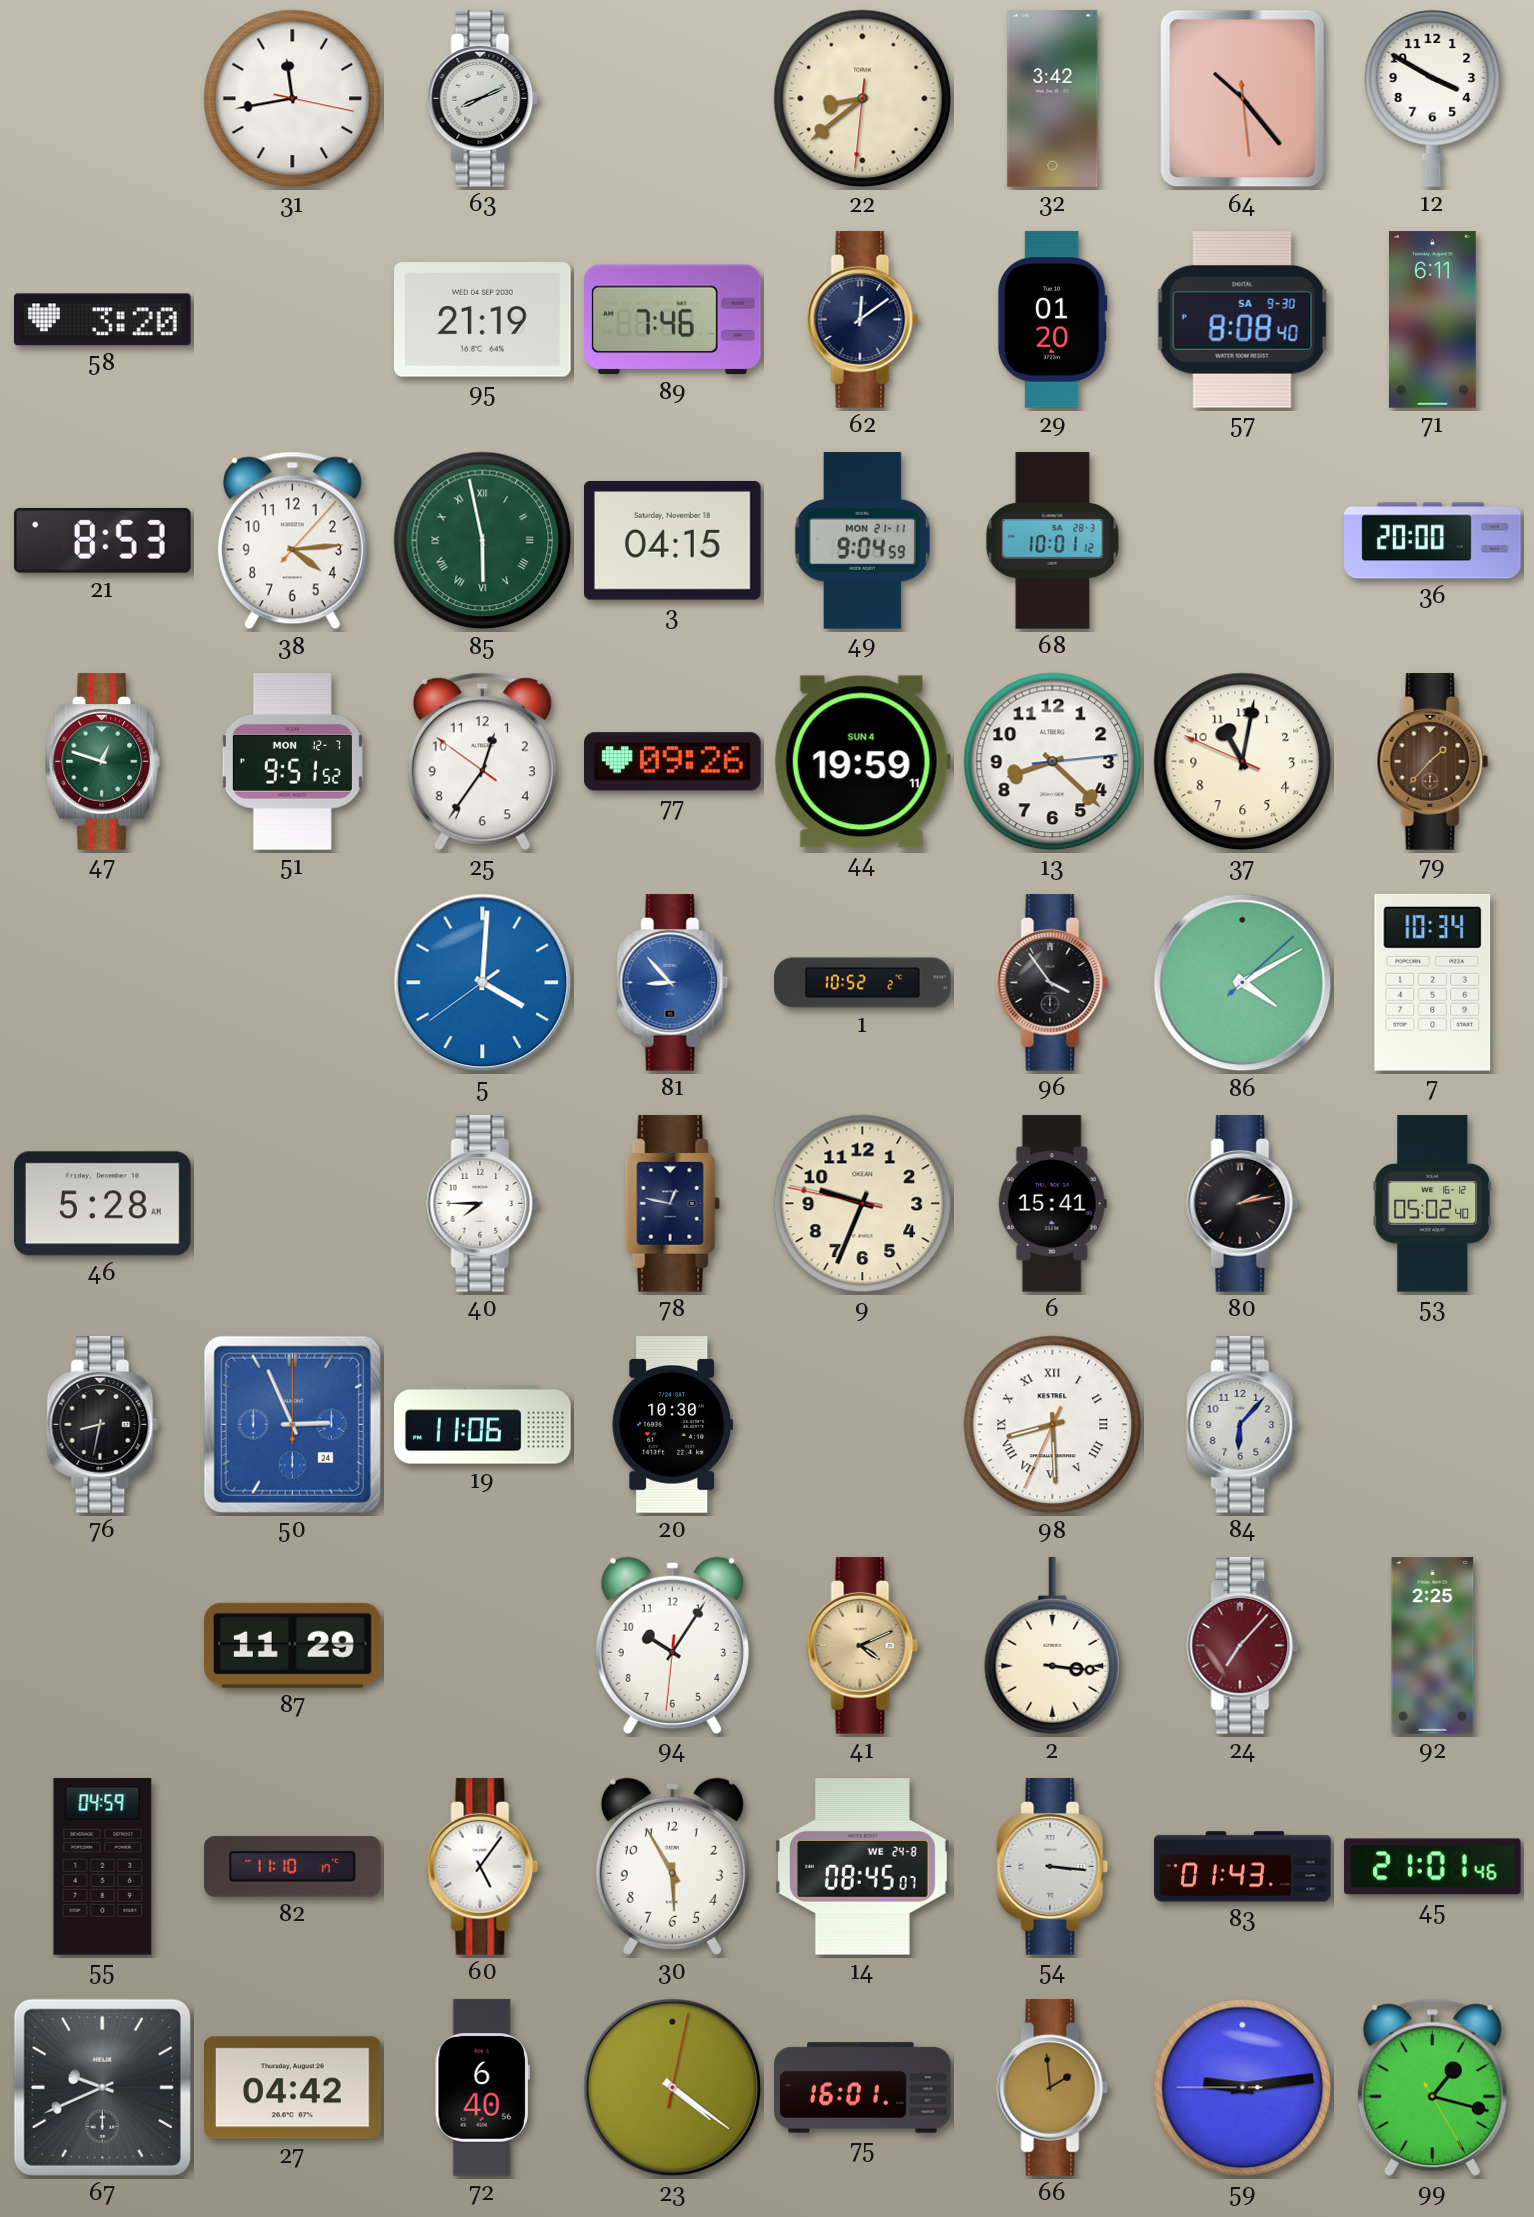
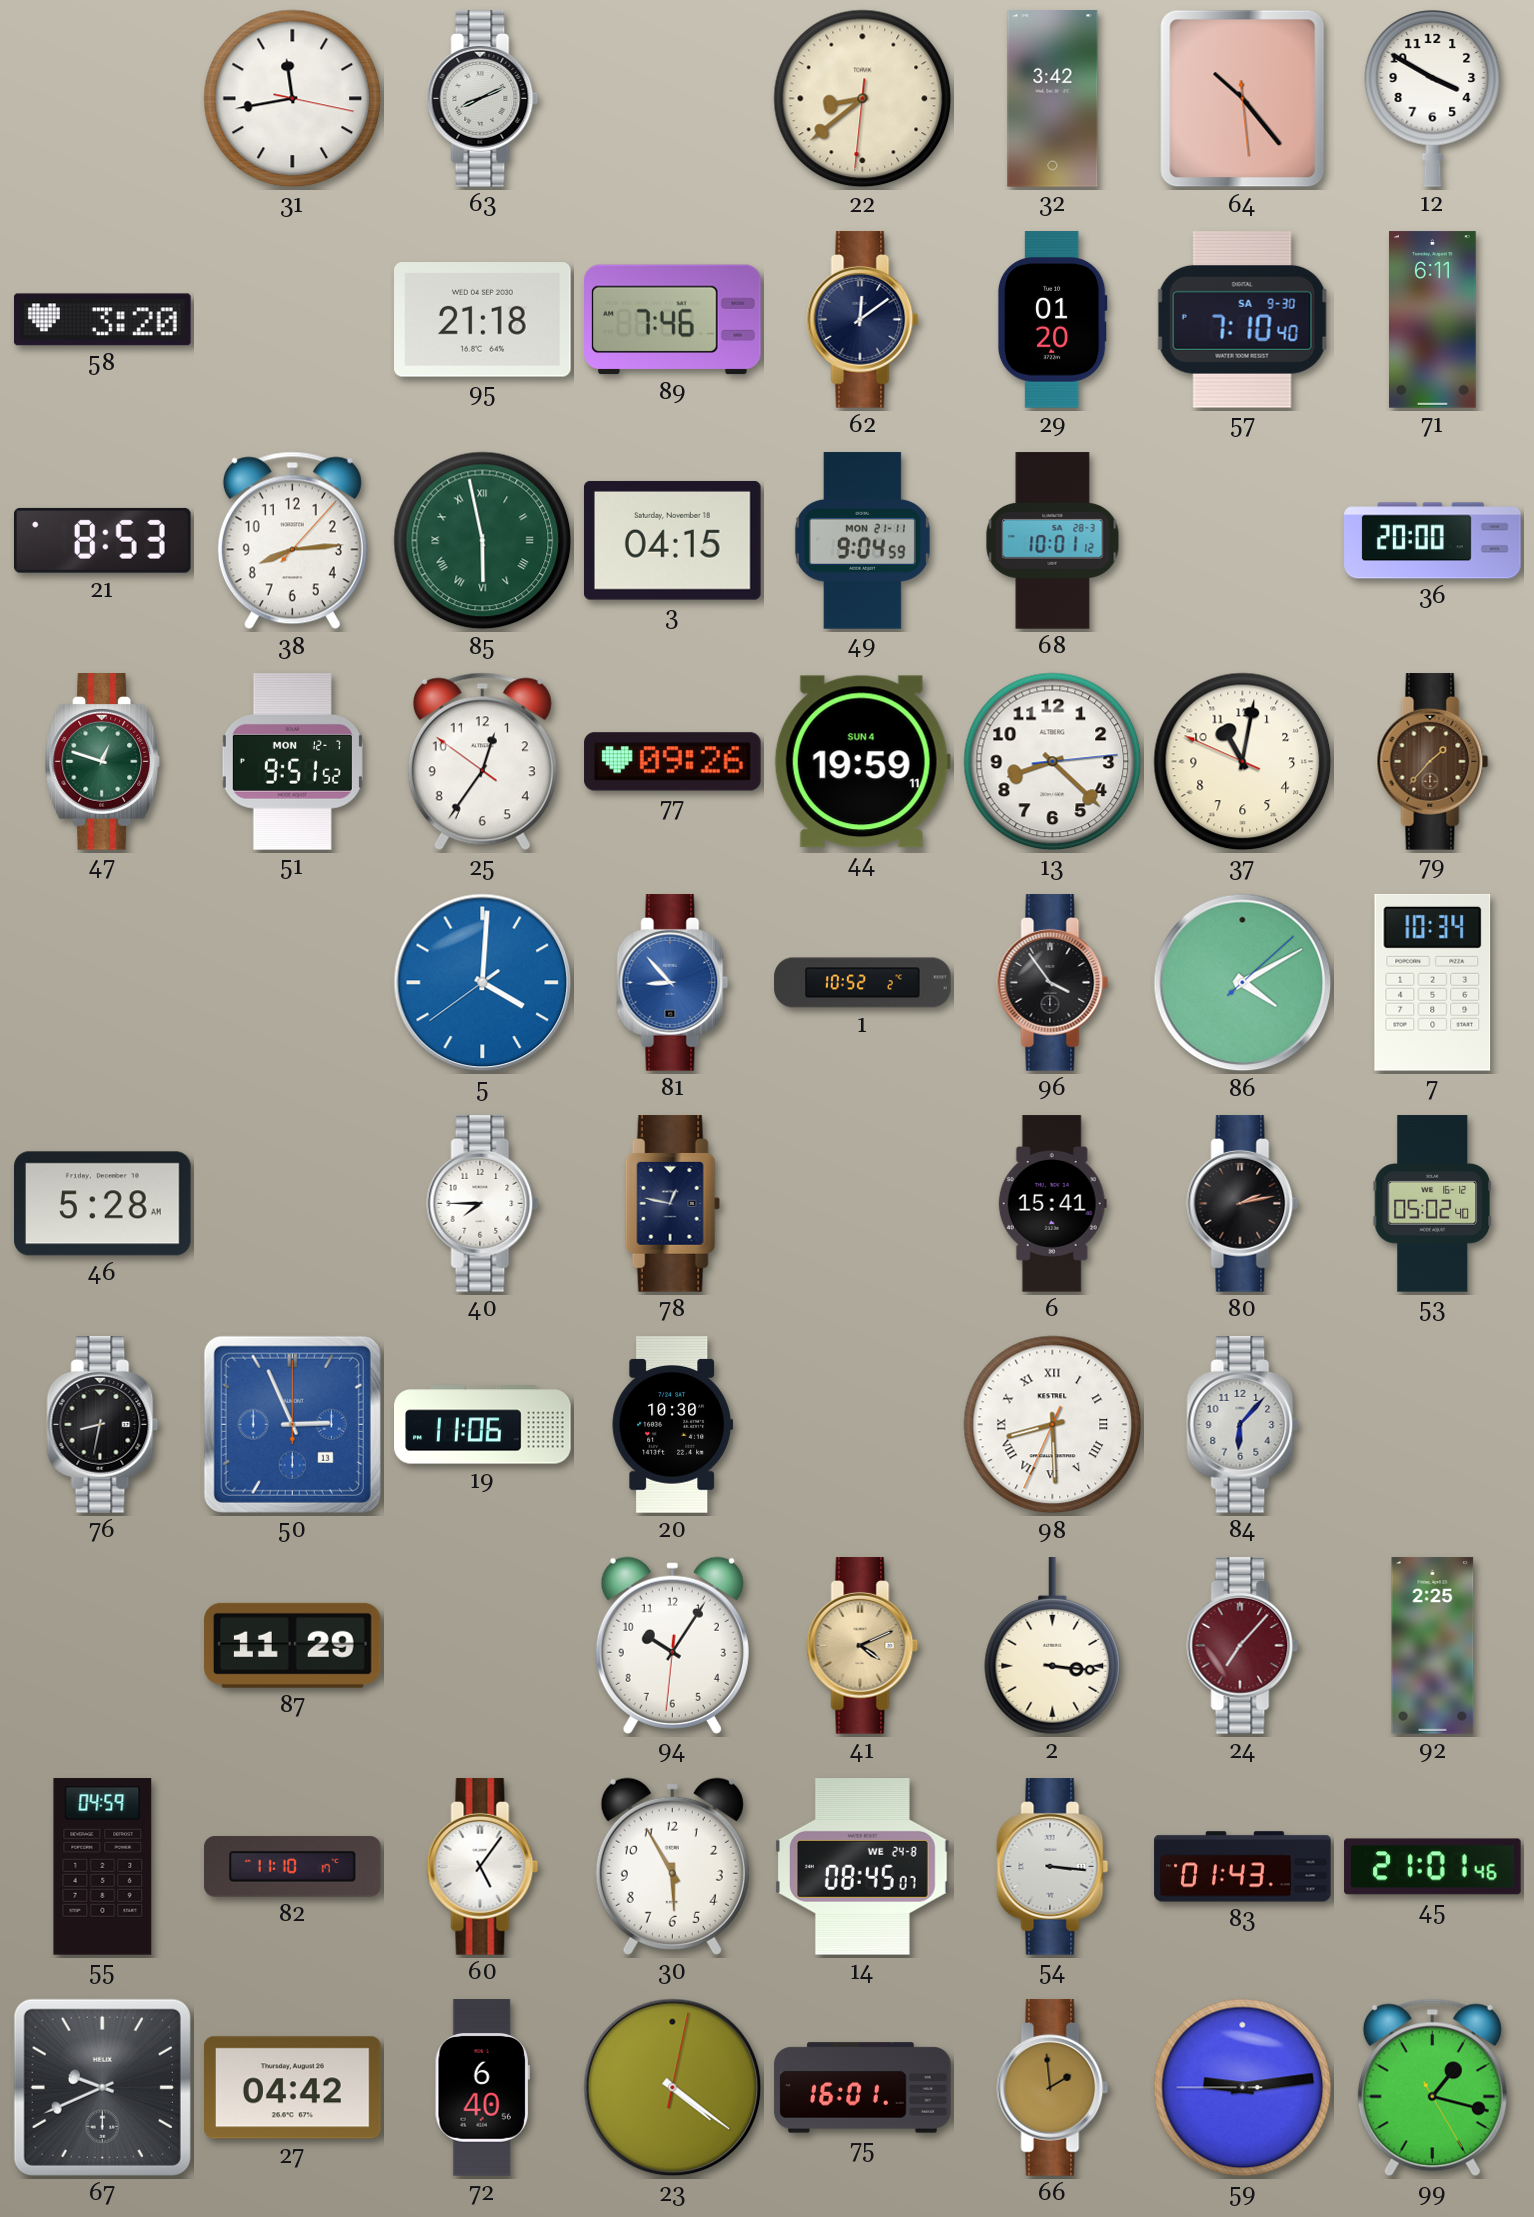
95: 21:19 -> 21:18
57: 8:08 -> 7:10
38: 4:14 -> 8:14
9: 9:33 -> none
50 date: 24 -> 13
